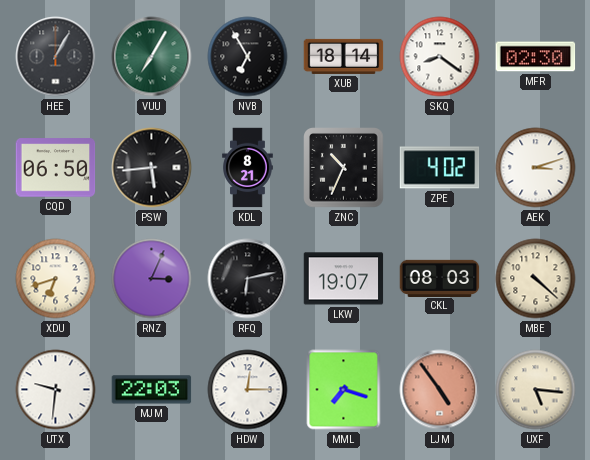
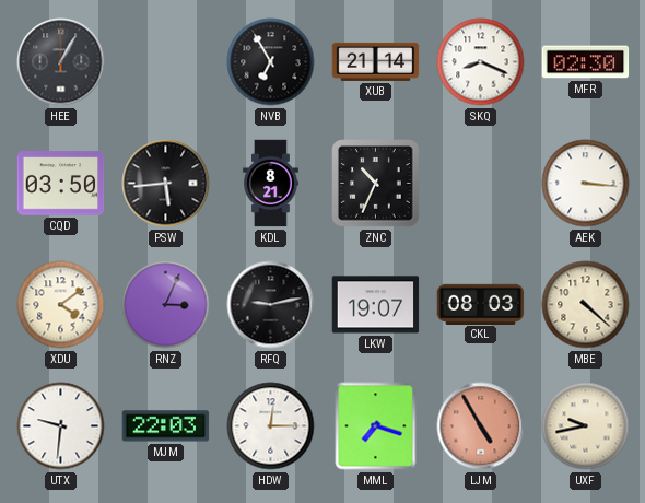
VUU: 7:05 -> none
XUB: 18:14 -> 21:14
SKQ: 8:21 -> 8:19
CQD: 06:50 -> 03:50
ZPE: 4:02 -> none
AEK: 3:12 -> 3:16
XDU: 6:42 -> 4:09
RFQ: 6:13 -> 9:13
LJM: 4:54 -> 4:55
UXF: 5:16 -> 9:43
